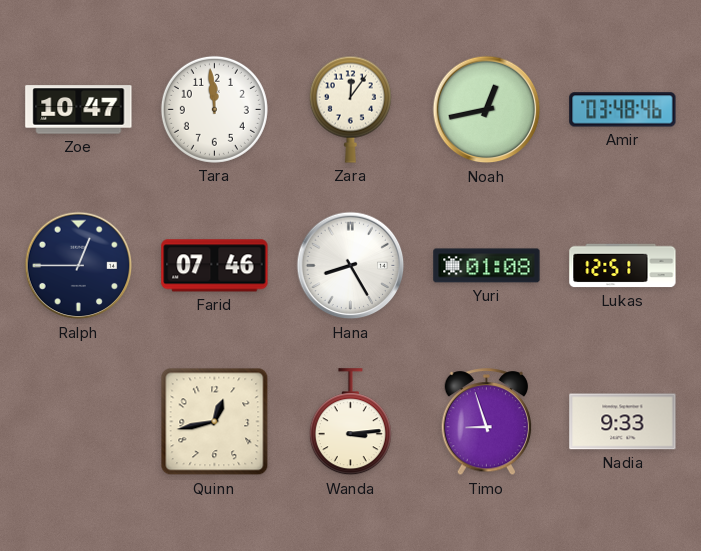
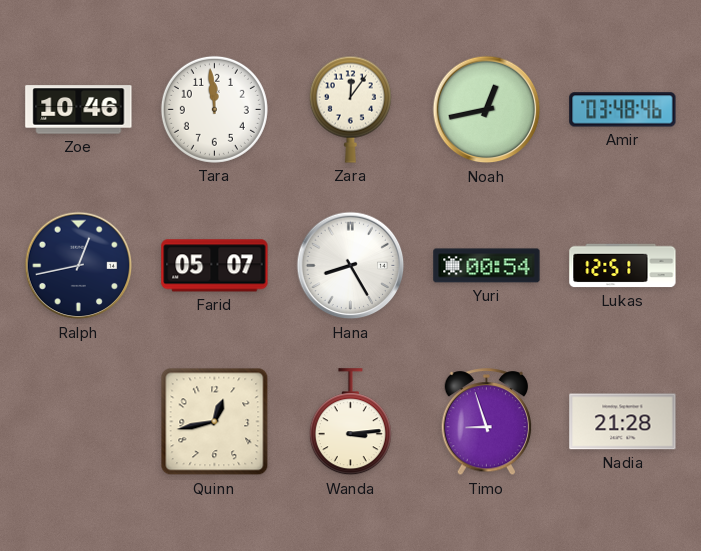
Zoe: 10:47 -> 10:46
Ralph: 12:45 -> 12:43
Farid: 07:46 -> 05:07
Yuri: 01:08 -> 00:54
Nadia: 9:33 -> 21:28
